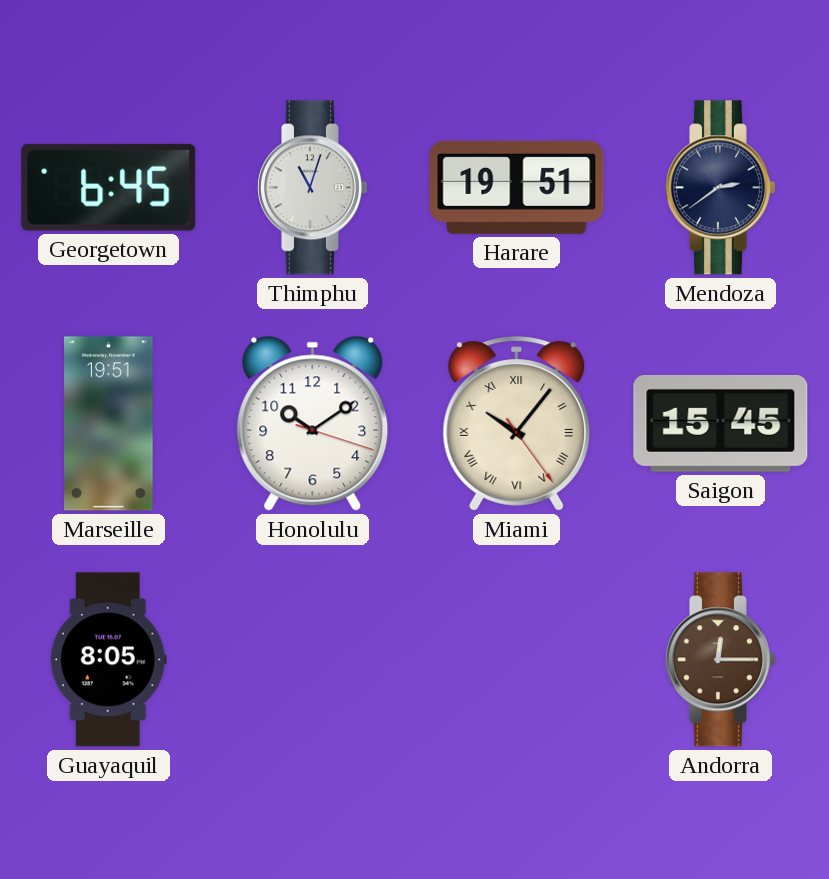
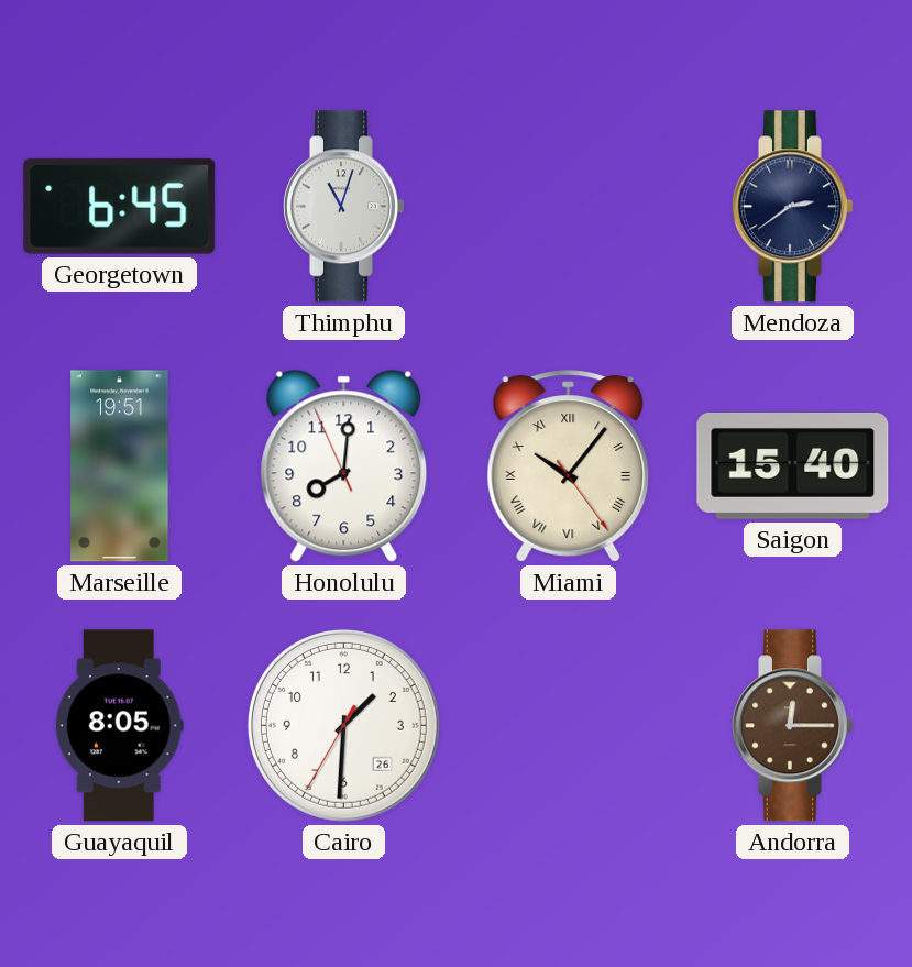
Harare: 19:51 -> none
Honolulu: 10:09 -> 8:00
Saigon: 15:45 -> 15:40
Cairo: none -> 1:30
